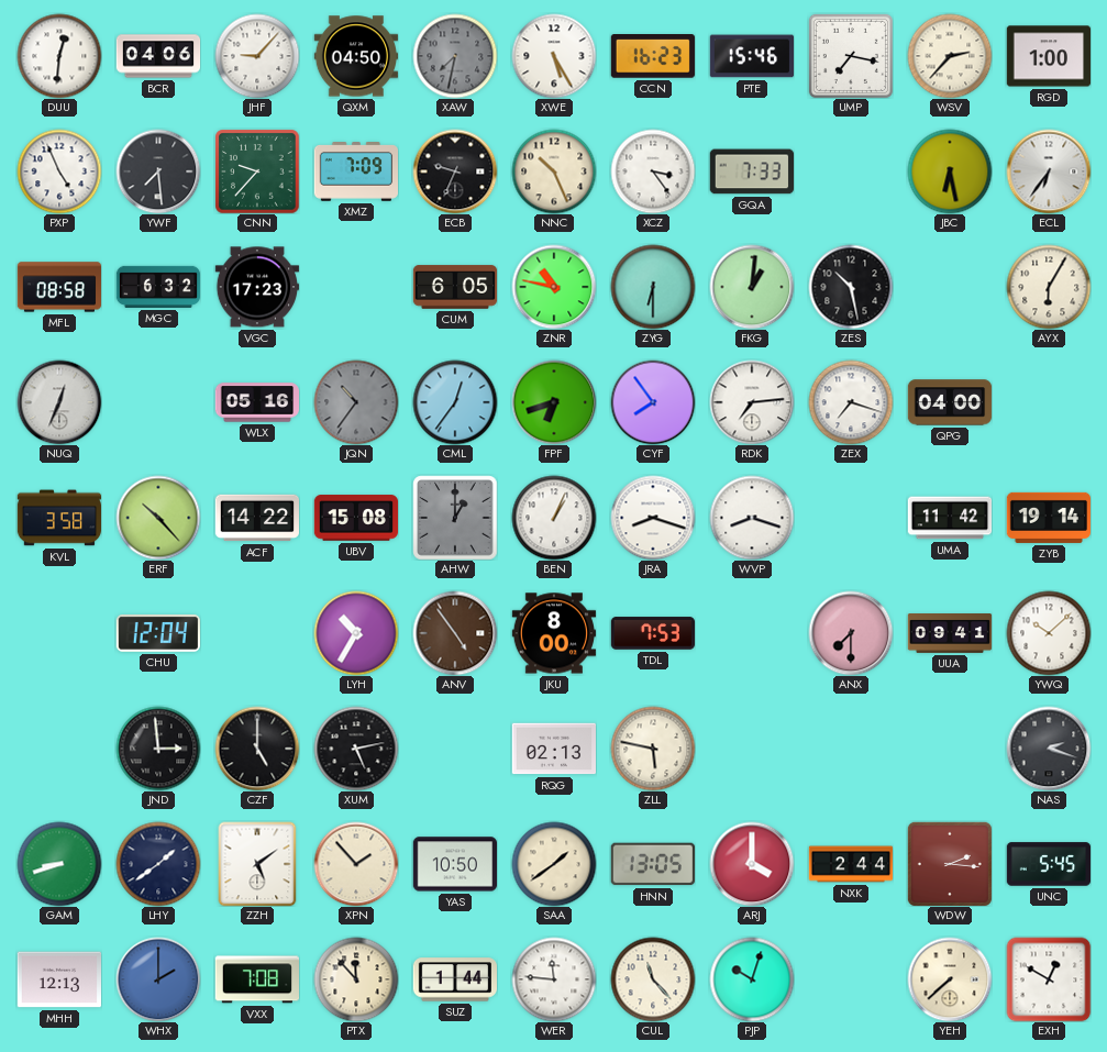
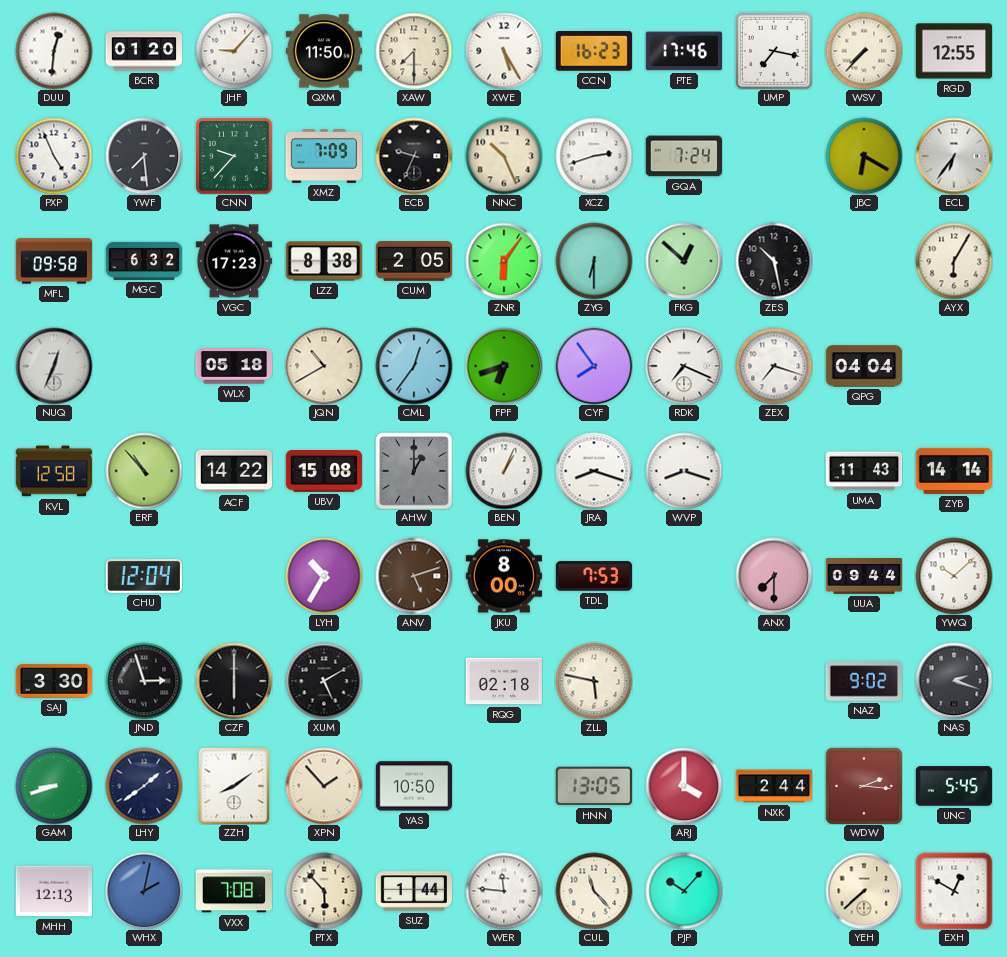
BCR: 04:06 -> 01:20
QXM: 04:50 -> 11:50
XAW: 7:32 -> 7:30
XAW dial: grey -> cream
PTE: 15:46 -> 17:46
WSV: 2:37 -> 7:37
RGD: 1:00 -> 12:55
XCZ: 3:24 -> 2:42
GQA: 7:33 -> 7:24
JBC: 6:28 -> 6:20
MFL: 08:58 -> 09:58
LZZ: none -> 8:38
CUM: 6:05 -> 2:05
ZNR: 10:47 -> 6:06
FKG: 1:01 -> 12:52
WLX: 05:16 -> 05:18
JQN: 10:36 -> 10:40
JQN dial: grey -> cream
RDK: 7:14 -> 7:19
QPG: 04:00 -> 04:04
KVL: 3:58 -> 12:58
ERF: 10:23 -> 10:53
UMA: 11:42 -> 11:43
ZYB: 19:14 -> 14:14
ANV: 4:54 -> 5:12
UUA: 09:41 -> 09:44
SAJ: none -> 3:30
JND: 2:59 -> 2:57
CZF: 5:00 -> 6:00
XUM: 5:13 -> 5:10
RQG: 02:13 -> 02:18
NAZ: none -> 9:02
ZZH: 5:09 -> 8:09
SAA: 1:39 -> none
WHX: 2:00 -> 2:02
PTX: 11:53 -> 5:53
PJP: 10:03 -> 10:07
